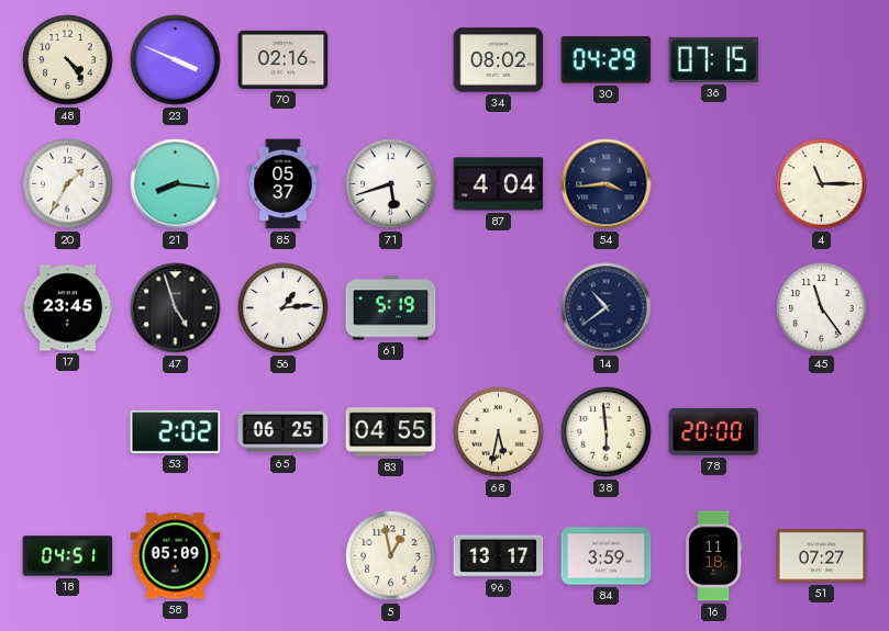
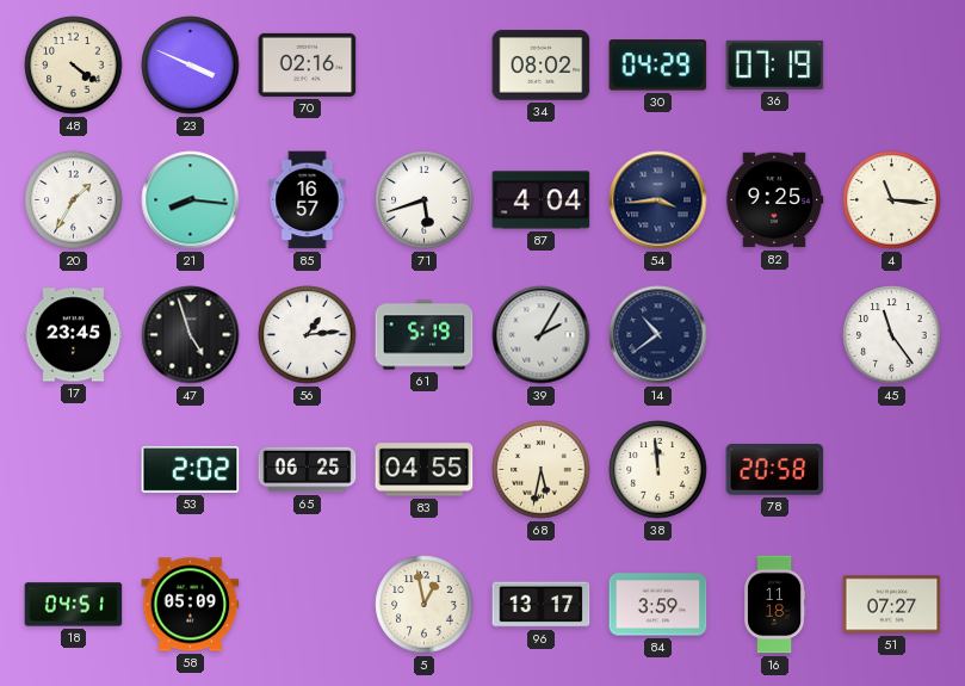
48: 4:24 -> 4:21
36: 07:15 -> 07:19
85: 05:37 -> 16:57
82: none -> 9:25
4: 11:15 -> 11:16
39: none -> 2:05
38: 5:59 -> 11:59
78: 20:00 -> 20:58
